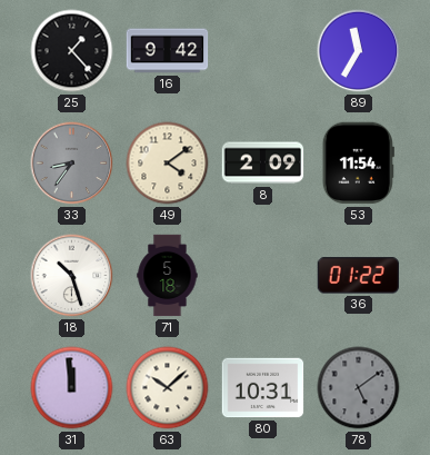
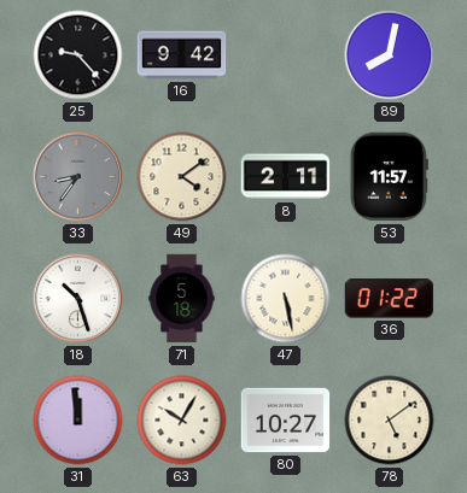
25: 1:23 -> 9:23
89: 11:35 -> 8:02
8: 2:09 -> 2:11
53: 11:54 -> 11:57
47: none -> 5:28
63: 10:08 -> 10:05
80: 10:31 -> 10:27
78 dial: grey -> cream
